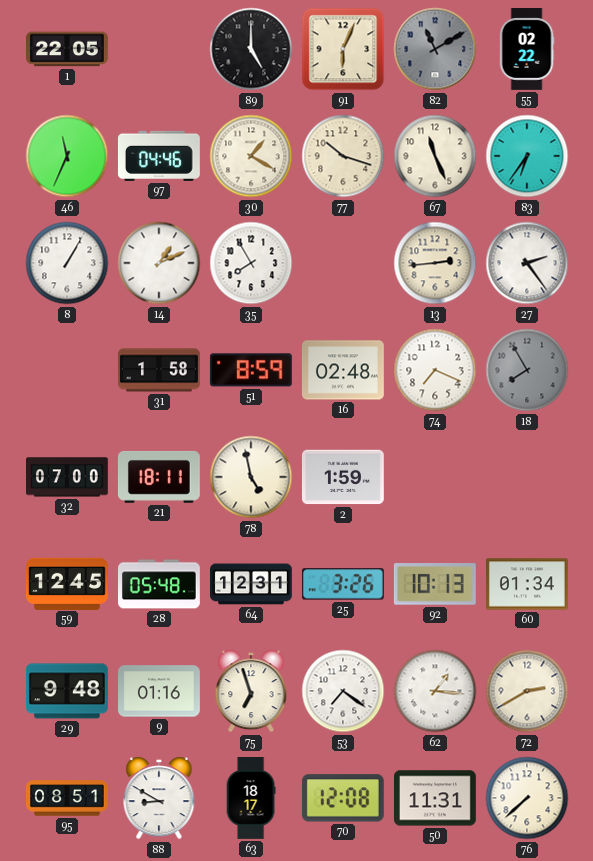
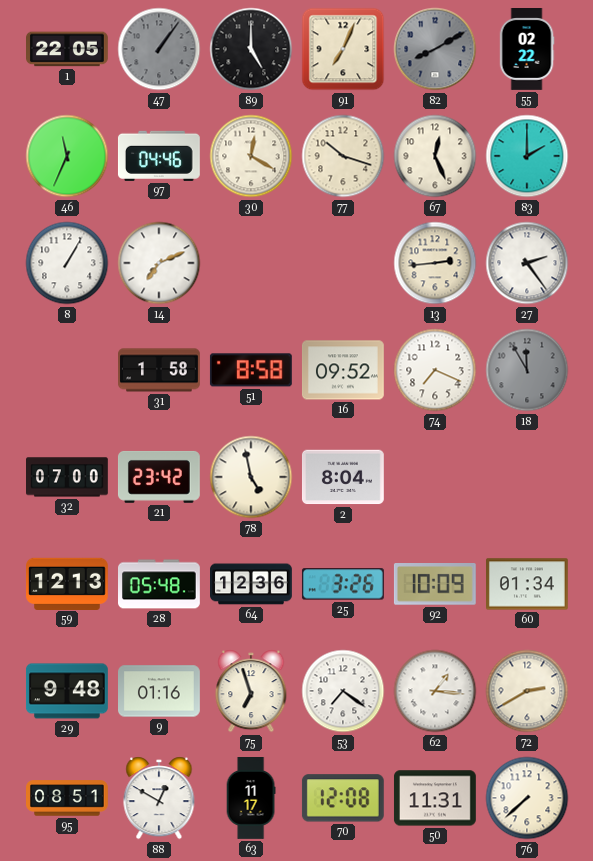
47: none -> 1:06
91: 6:04 -> 7:04
82: 11:10 -> 8:10
30: 1:20 -> 12:20
67: 11:26 -> 12:26
83: 6:36 -> 2:00
14: 1:11 -> 7:11
35: 7:55 -> none
51: 8:59 -> 8:58
16: 02:48 -> 09:52
18: 7:55 -> 11:55
21: 18:11 -> 23:42
2: 1:59 -> 8:04
59: 12:45 -> 12:13
64: 12:31 -> 12:36
92: 10:13 -> 10:09
88: 8:50 -> 12:50
63: 18:17 -> 11:17
